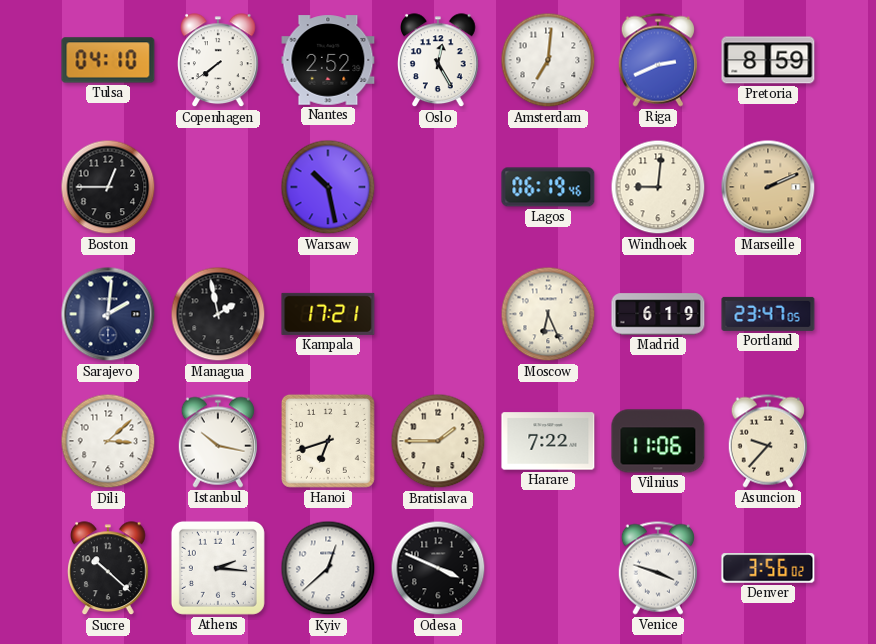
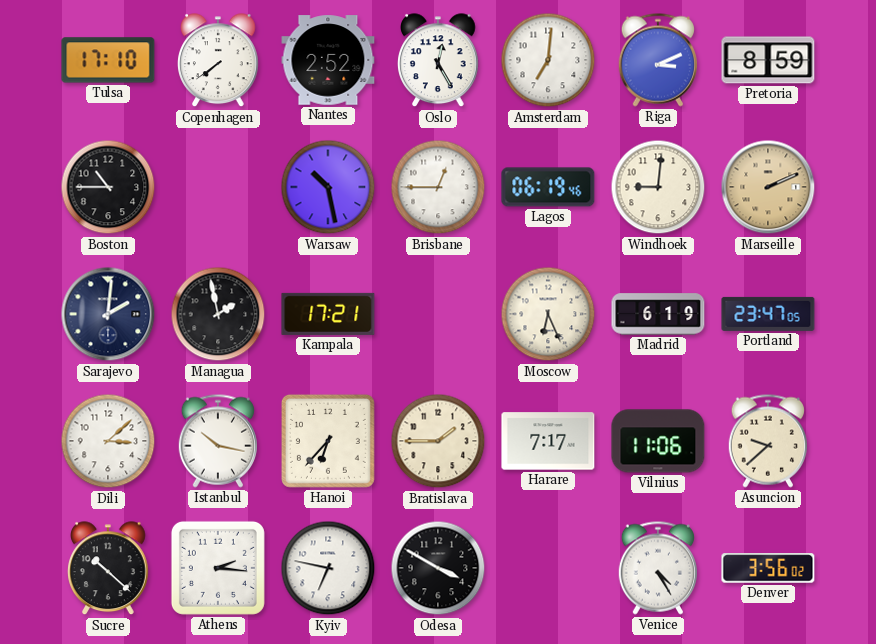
Tulsa: 04:10 -> 17:10
Riga: 2:41 -> 3:11
Boston: 12:45 -> 10:45
Brisbane: none -> 12:45
Hanoi: 6:42 -> 6:37
Harare: 7:22 -> 7:17
Asuncion: 9:37 -> 9:38
Kyiv: 12:38 -> 6:47
Odesa: 3:49 -> 3:50
Venice: 3:48 -> 4:25
